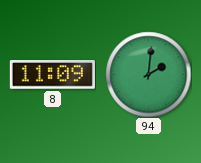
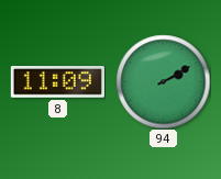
94: 2:01 -> 2:10
